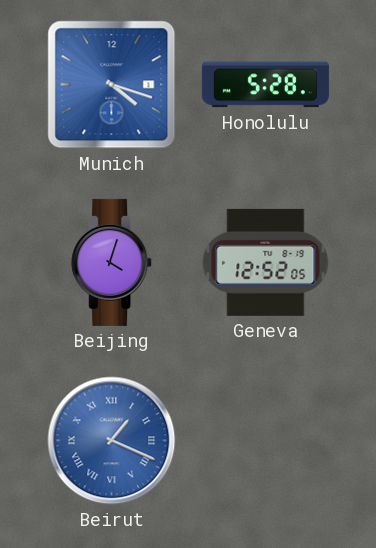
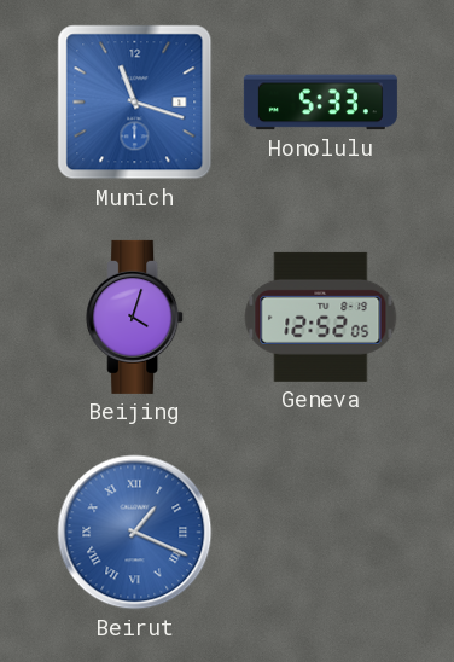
Munich: 4:18 -> 11:18
Honolulu: 5:28 -> 5:33
